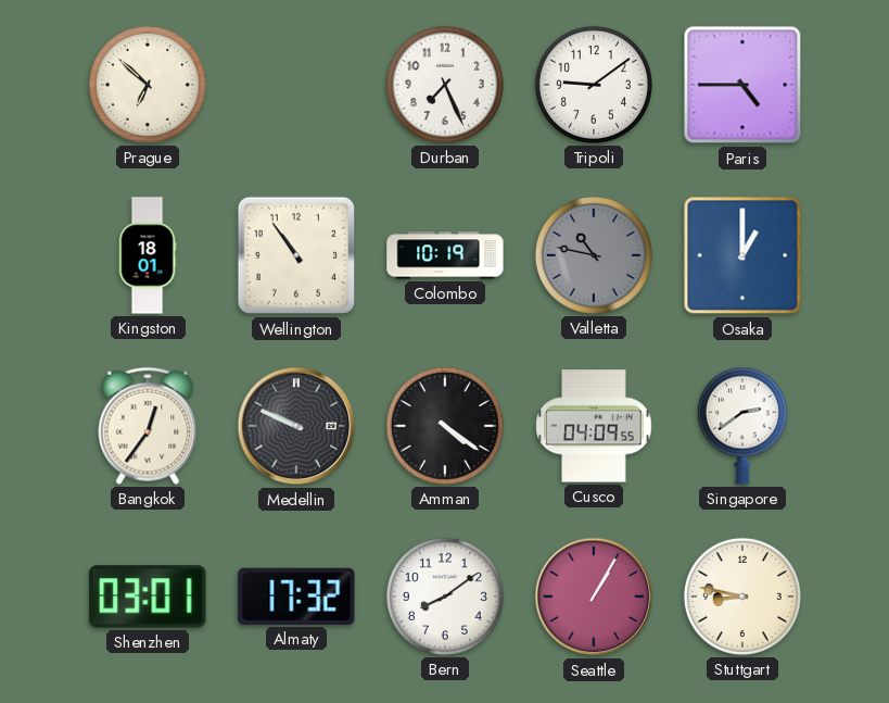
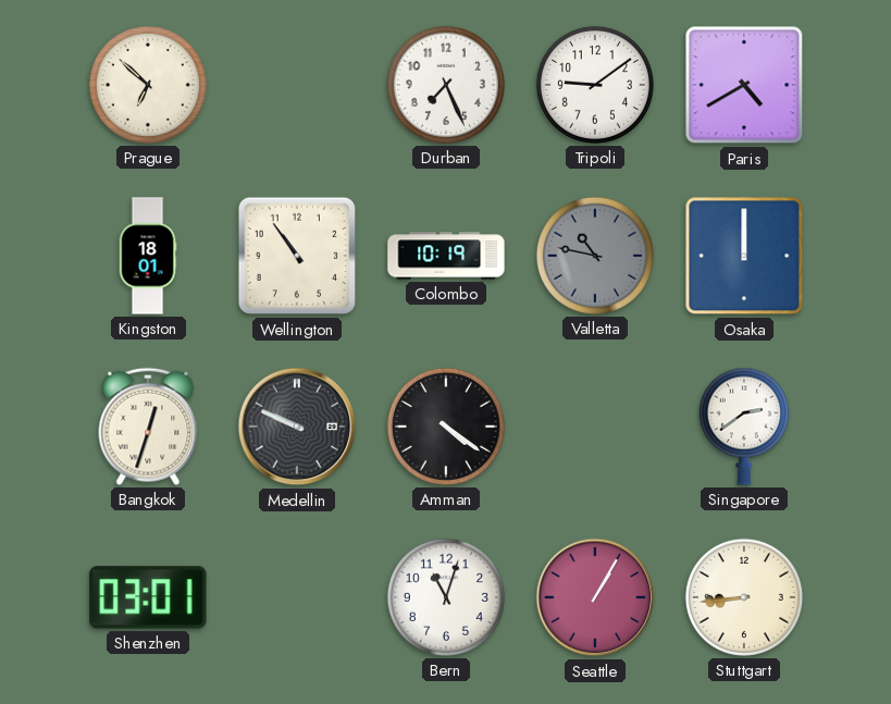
Paris: 4:45 -> 4:40
Osaka: 1:00 -> 12:00
Bangkok: 12:36 -> 12:33
Cusco: 04:09 -> none
Almaty: 17:32 -> none
Bern: 8:09 -> 11:03
Stuttgart: 8:47 -> 8:44
